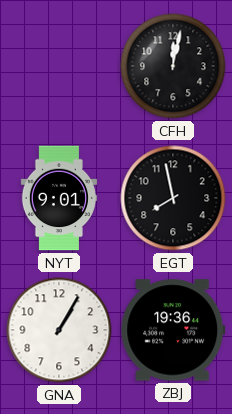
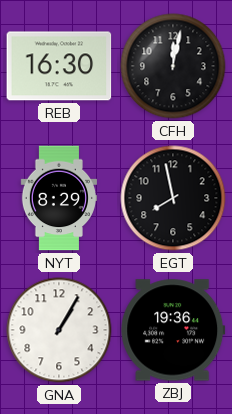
REB: none -> 16:30
NYT: 9:01 -> 8:29
